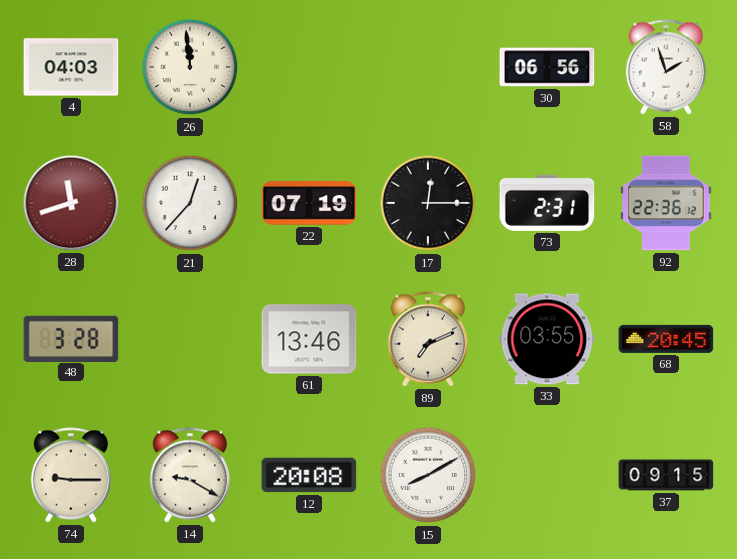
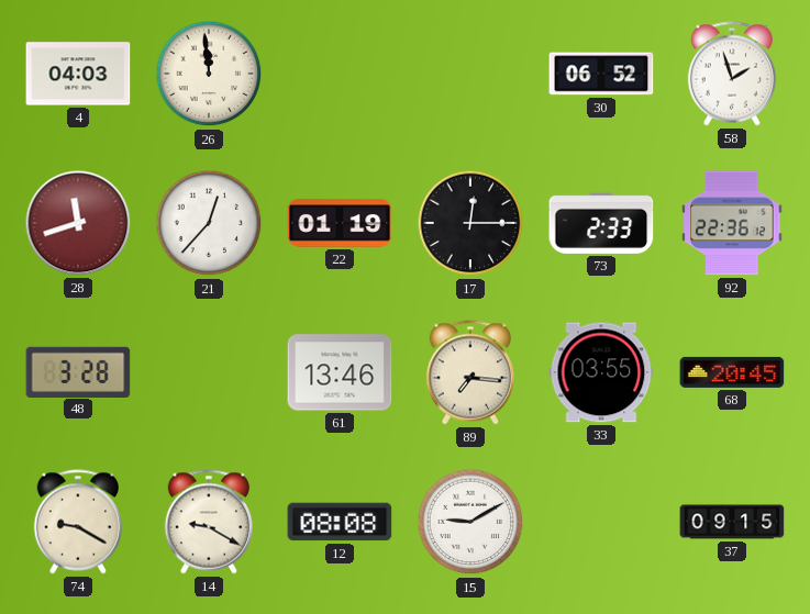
30: 06:56 -> 06:52
22: 07:19 -> 01:19
73: 2:31 -> 2:33
89: 7:11 -> 7:16
74: 9:15 -> 9:20
12: 20:08 -> 08:08
15: 8:10 -> 9:10
